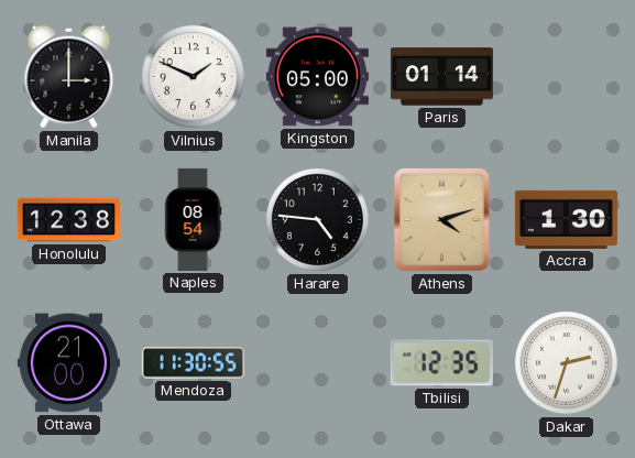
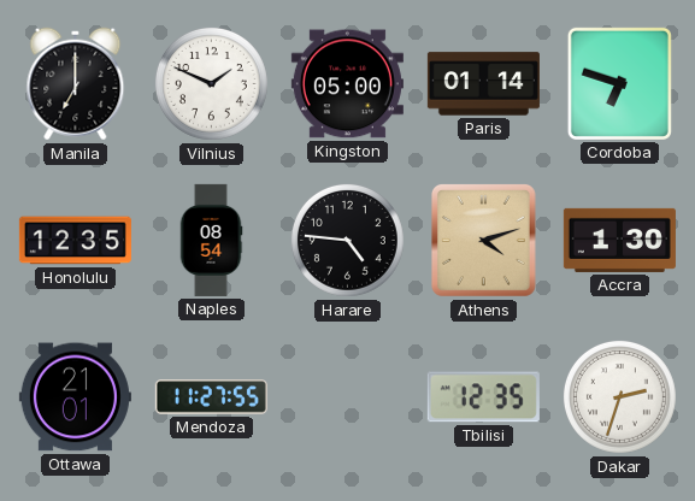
Manila: 3:00 -> 7:00
Cordoba: none -> 6:48
Honolulu: 12:38 -> 12:35
Ottawa: 21:00 -> 21:01
Mendoza: 11:30 -> 11:27
